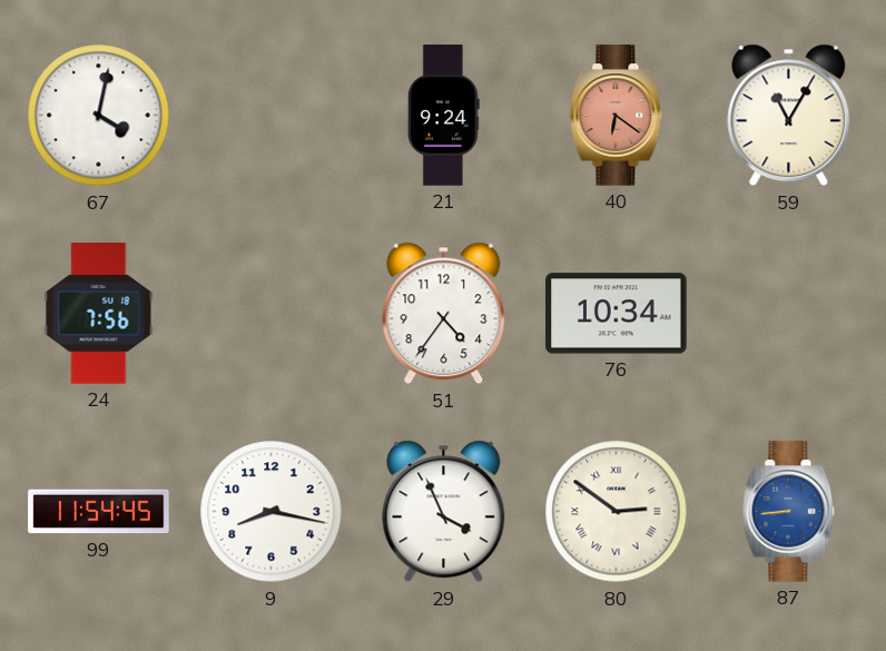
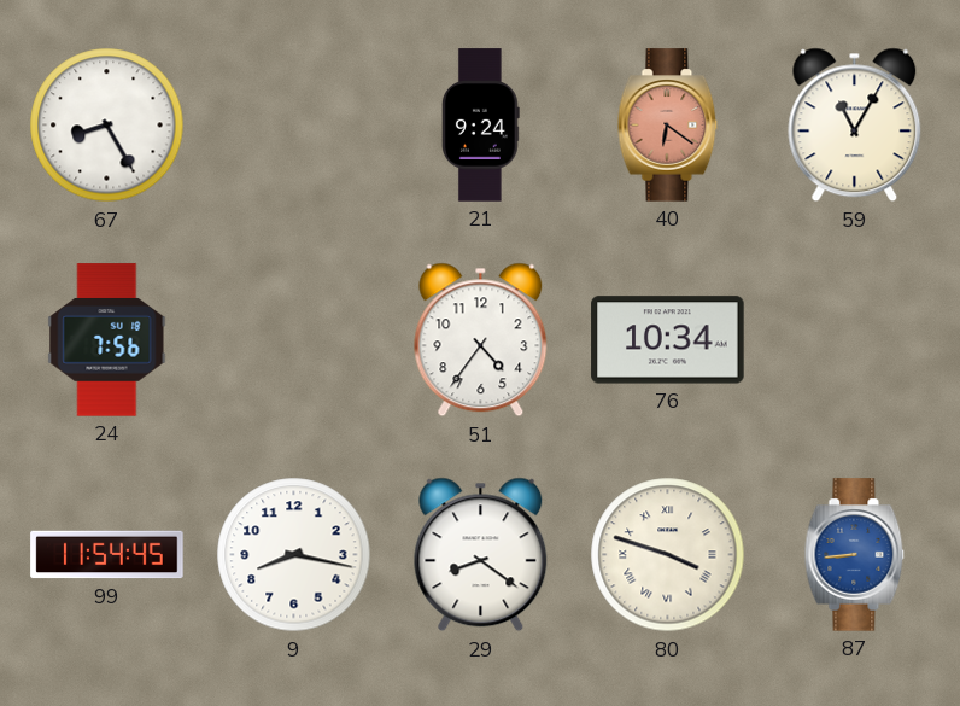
67: 4:02 -> 8:25
29: 3:56 -> 8:21
80: 2:51 -> 3:48
